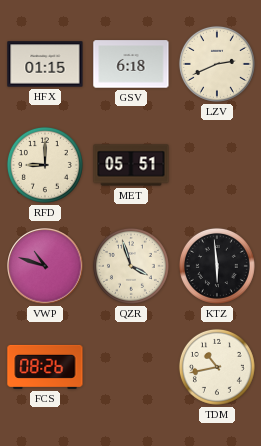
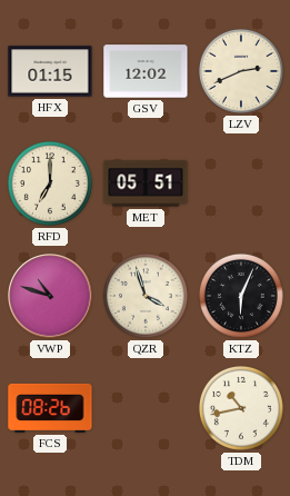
GSV: 6:18 -> 12:02
RFD: 9:00 -> 7:00
KTZ: 5:59 -> 6:04
